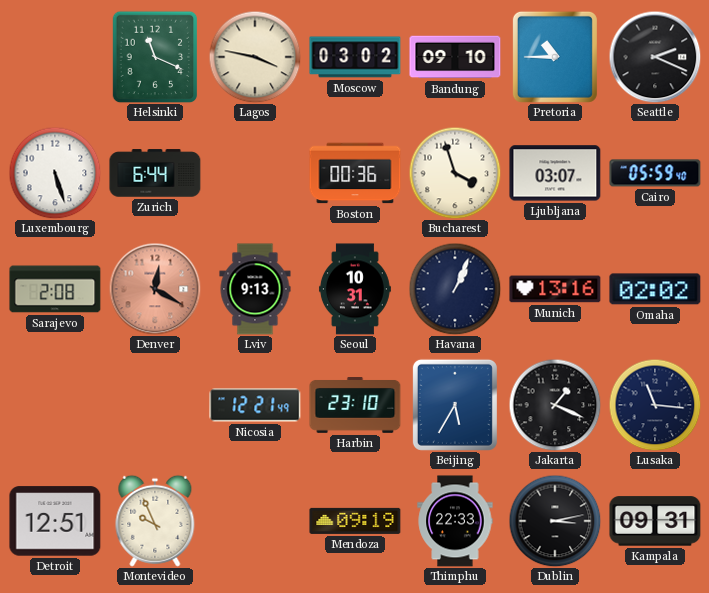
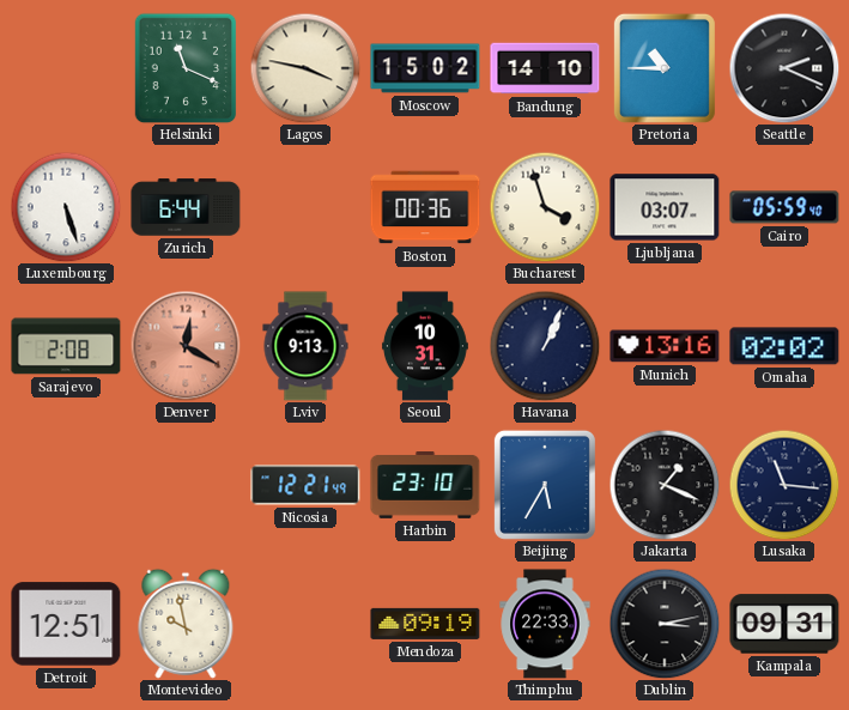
Moscow: 03:02 -> 15:02
Bandung: 09:10 -> 14:10
Montevideo: 9:56 -> 9:58
